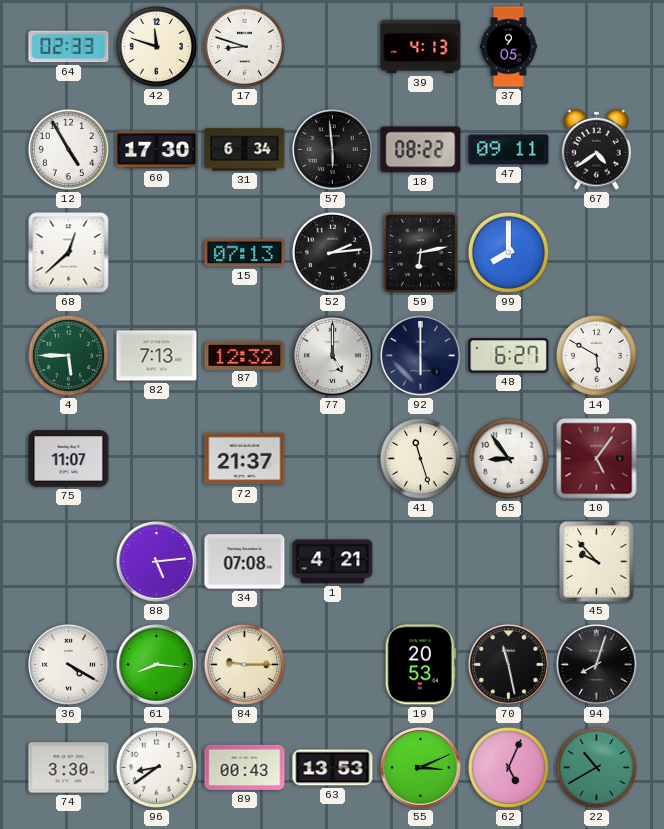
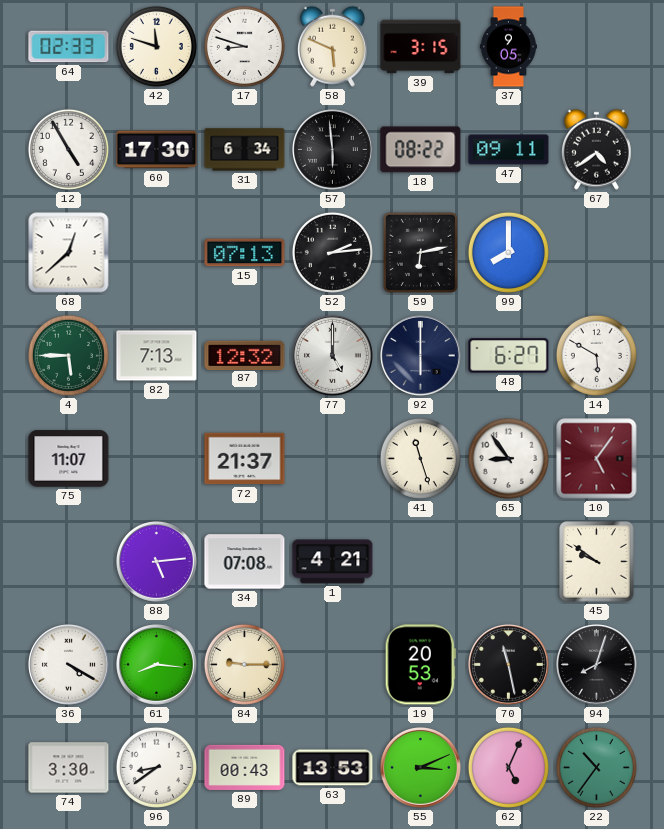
58: none -> 5:49
39: 4:13 -> 3:15
45: 9:53 -> 9:51
22: 10:40 -> 10:36
